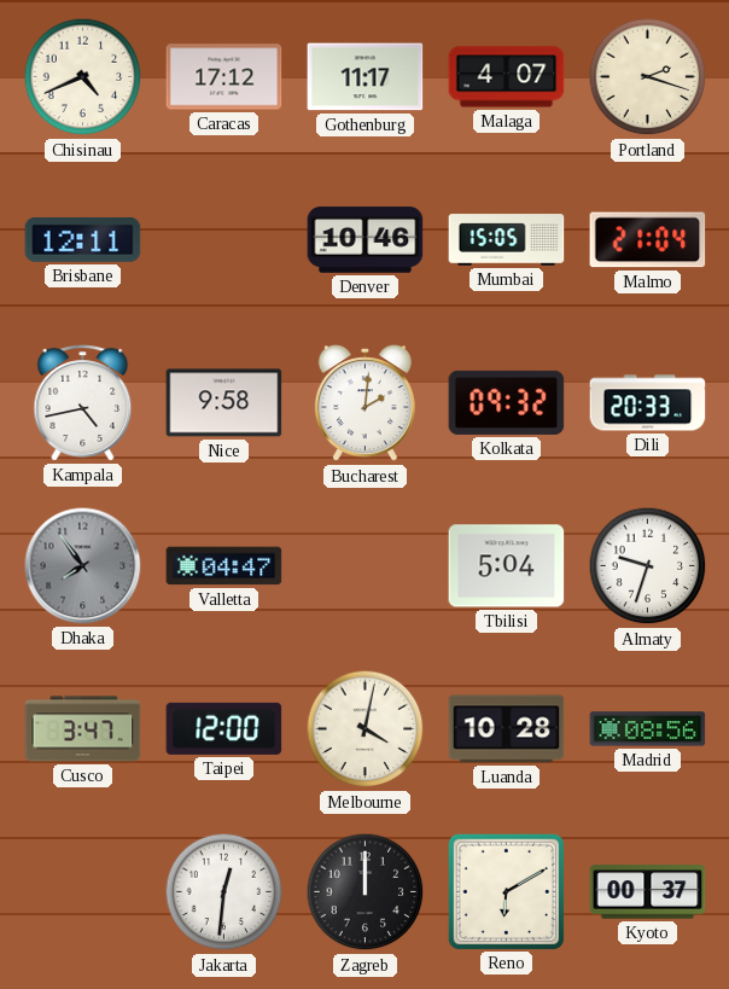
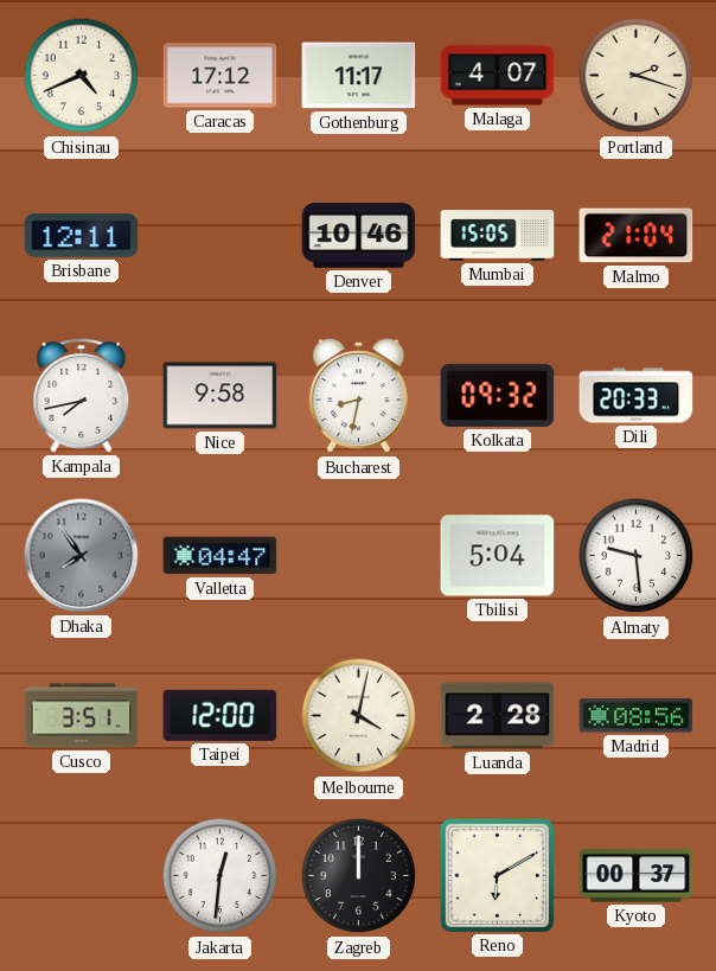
Kampala: 4:43 -> 7:43
Bucharest: 2:01 -> 8:32
Almaty: 9:33 -> 9:29
Cusco: 3:47 -> 3:51
Luanda: 10:28 -> 2:28
